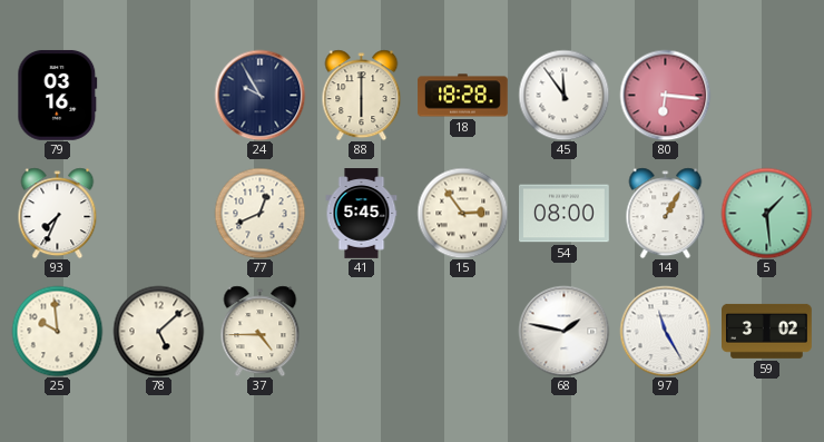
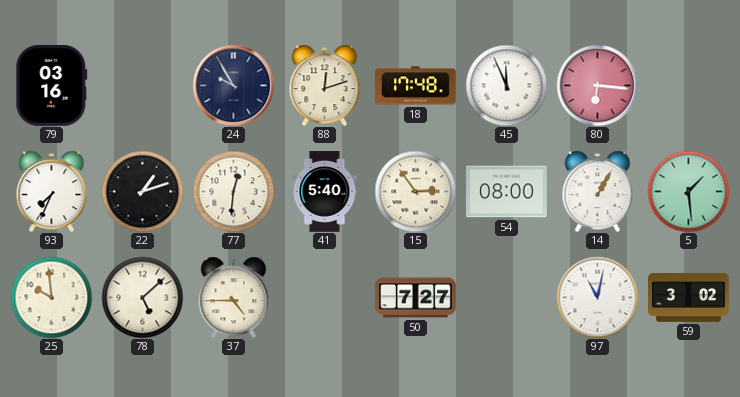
88: 6:00 -> 12:12
18: 18:28 -> 17:48
45: 11:54 -> 11:56
22: none -> 1:12
77: 12:41 -> 12:31
41: 5:45 -> 5:40
50: none -> 7:27
68: 1:47 -> none
97: 11:25 -> 11:02
